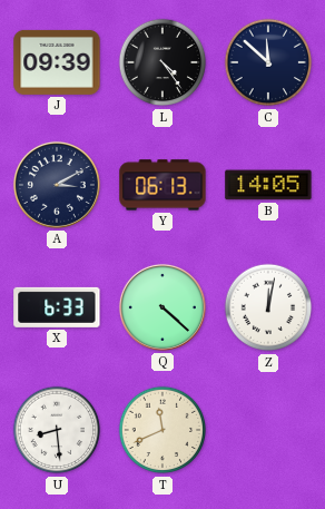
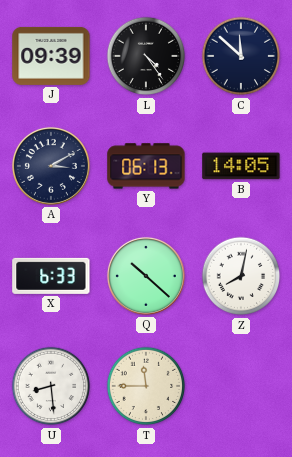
Q: 4:22 -> 10:22
Z: 12:02 -> 8:02
T: 11:41 -> 11:45
